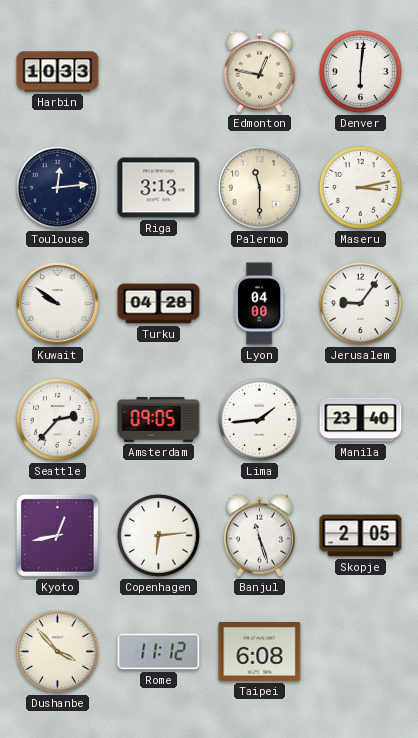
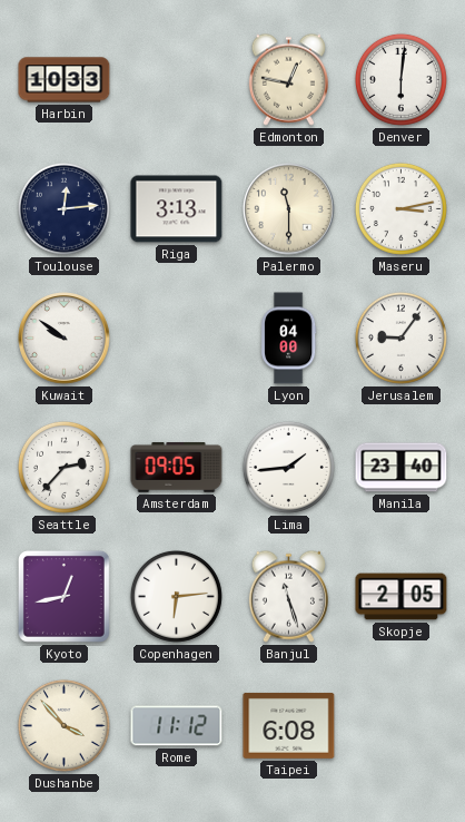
Turku: 04:28 -> none
